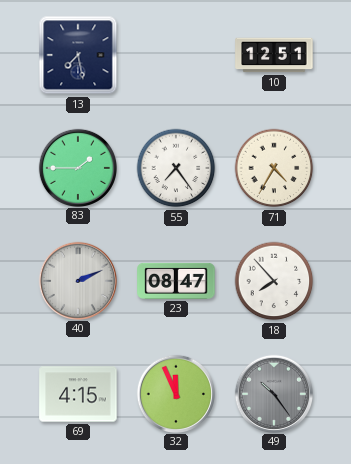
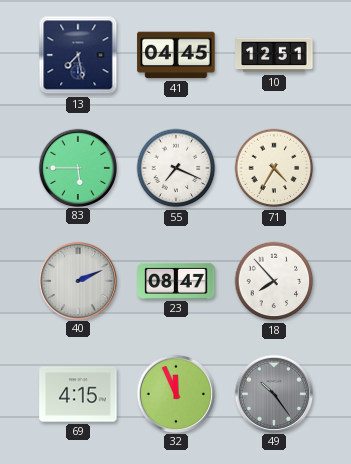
41: none -> 04:45
83: 1:45 -> 5:45
55: 7:24 -> 7:19
